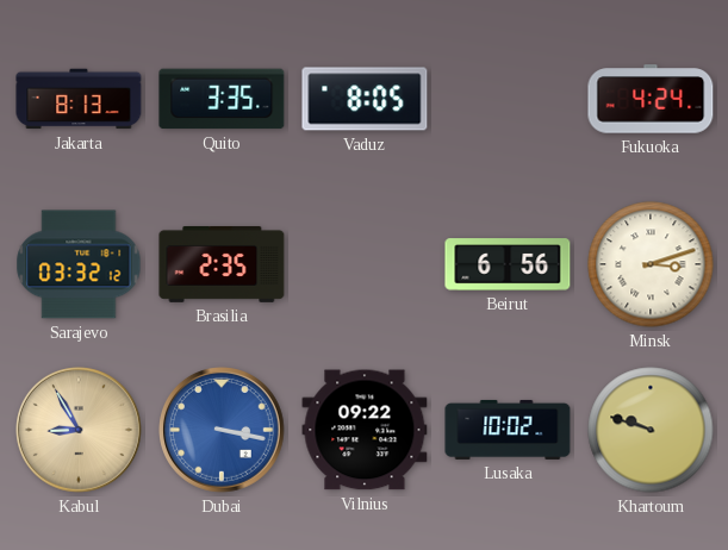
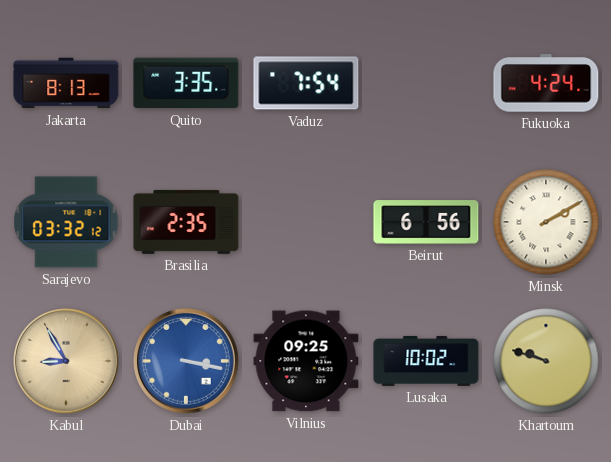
Vaduz: 8:05 -> 7:54
Minsk: 3:12 -> 2:10
Vilnius: 09:22 -> 09:25
